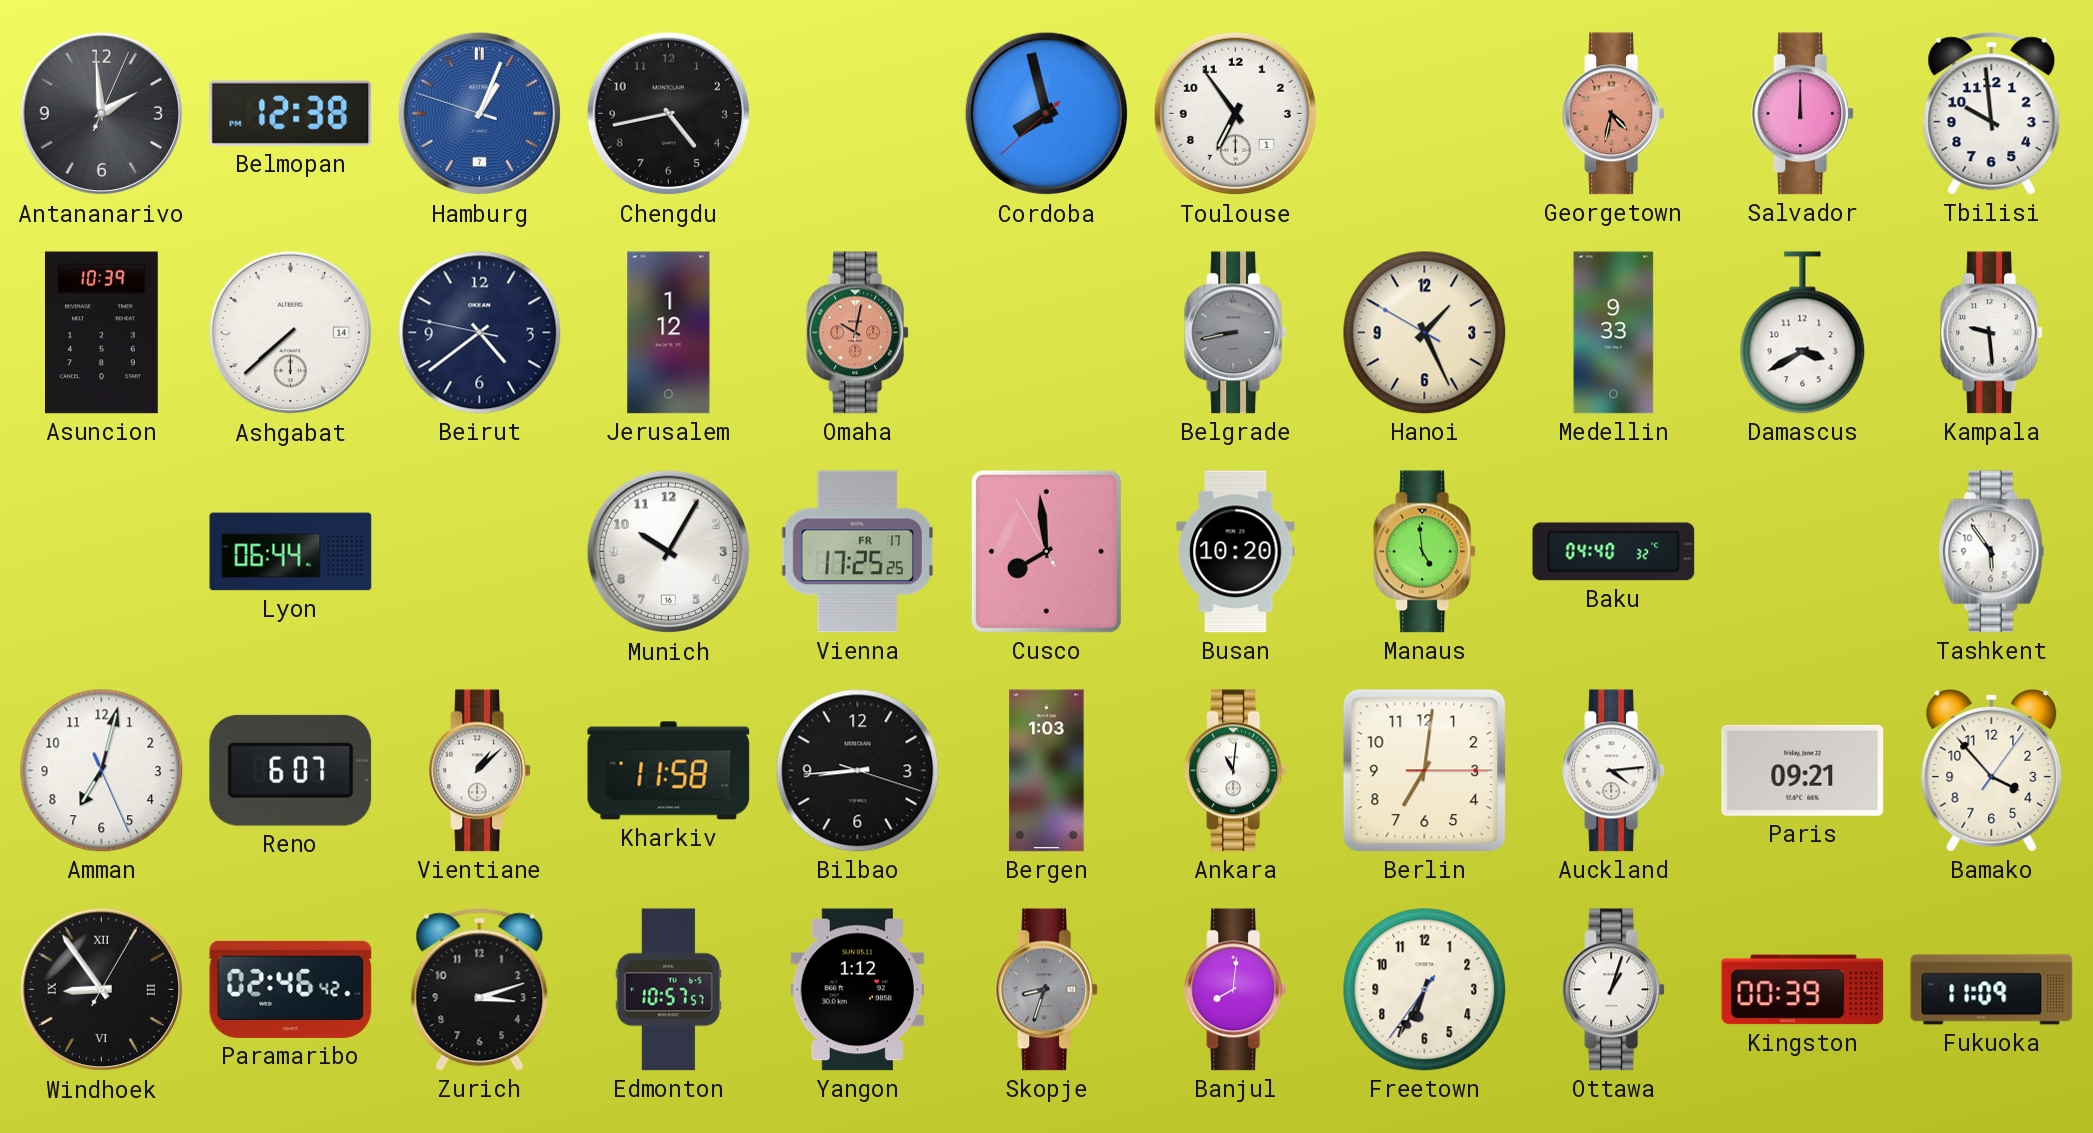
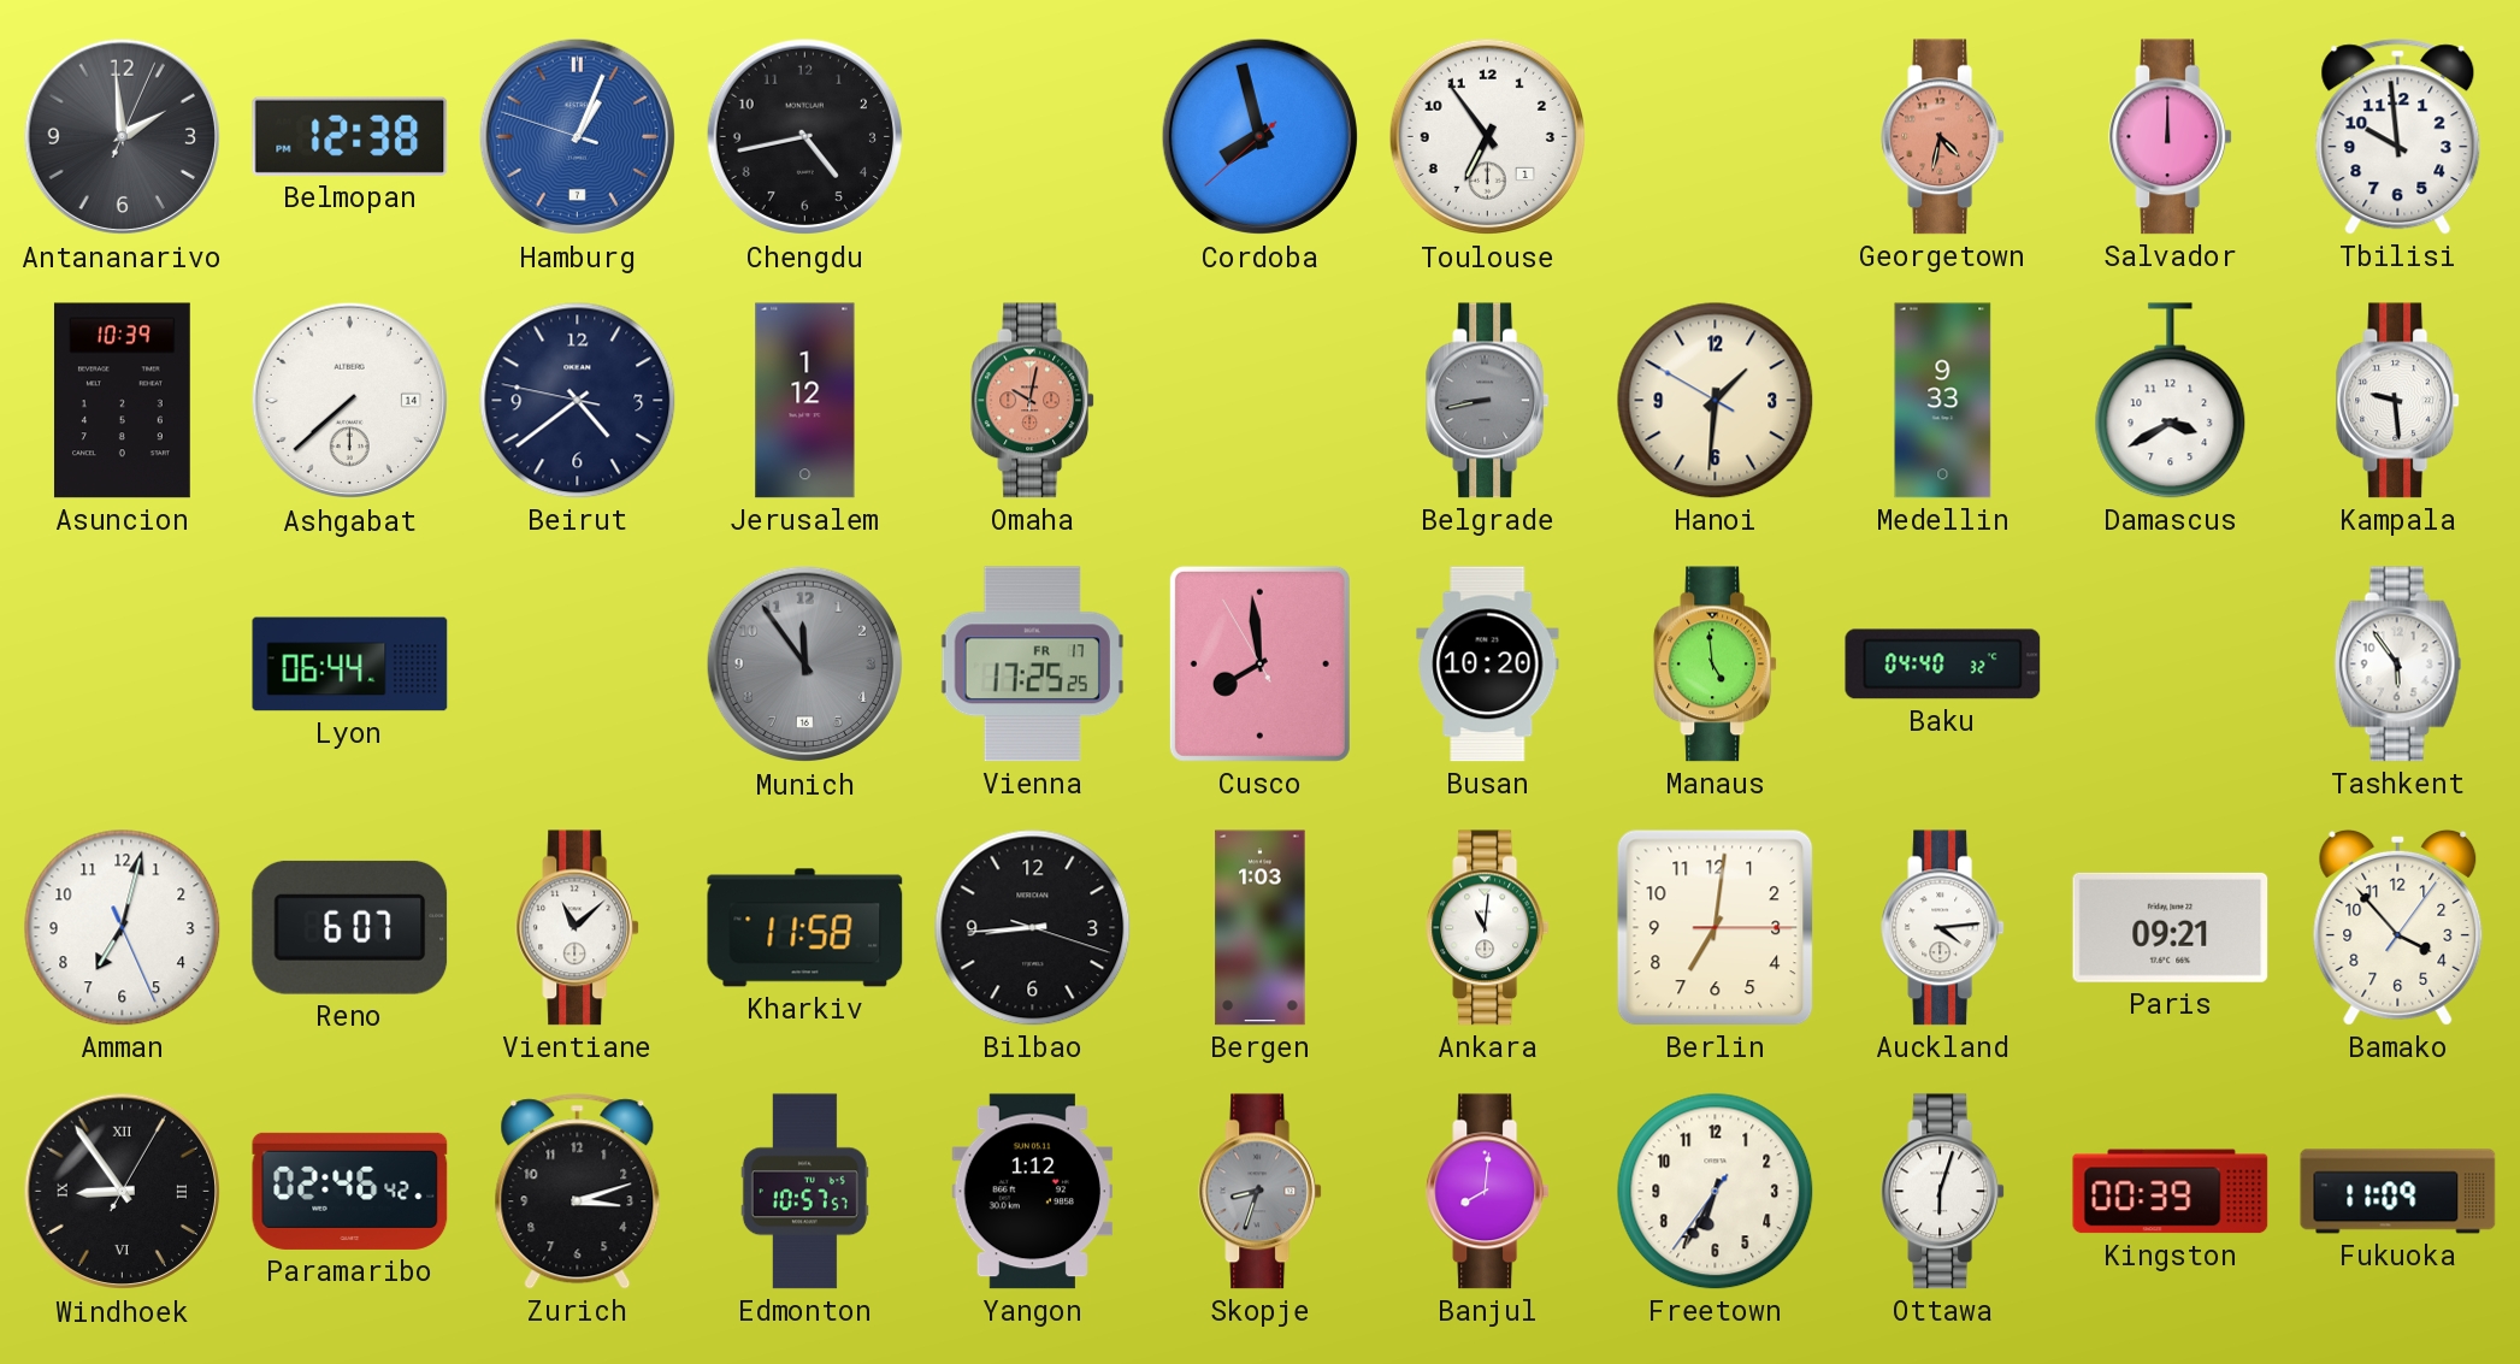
Hanoi: 1:25 -> 1:30
Munich: 10:05 -> 11:54
Munich dial: white -> grey
Vientiane: 1:08 -> 11:08
Ottawa: 1:03 -> 6:03
